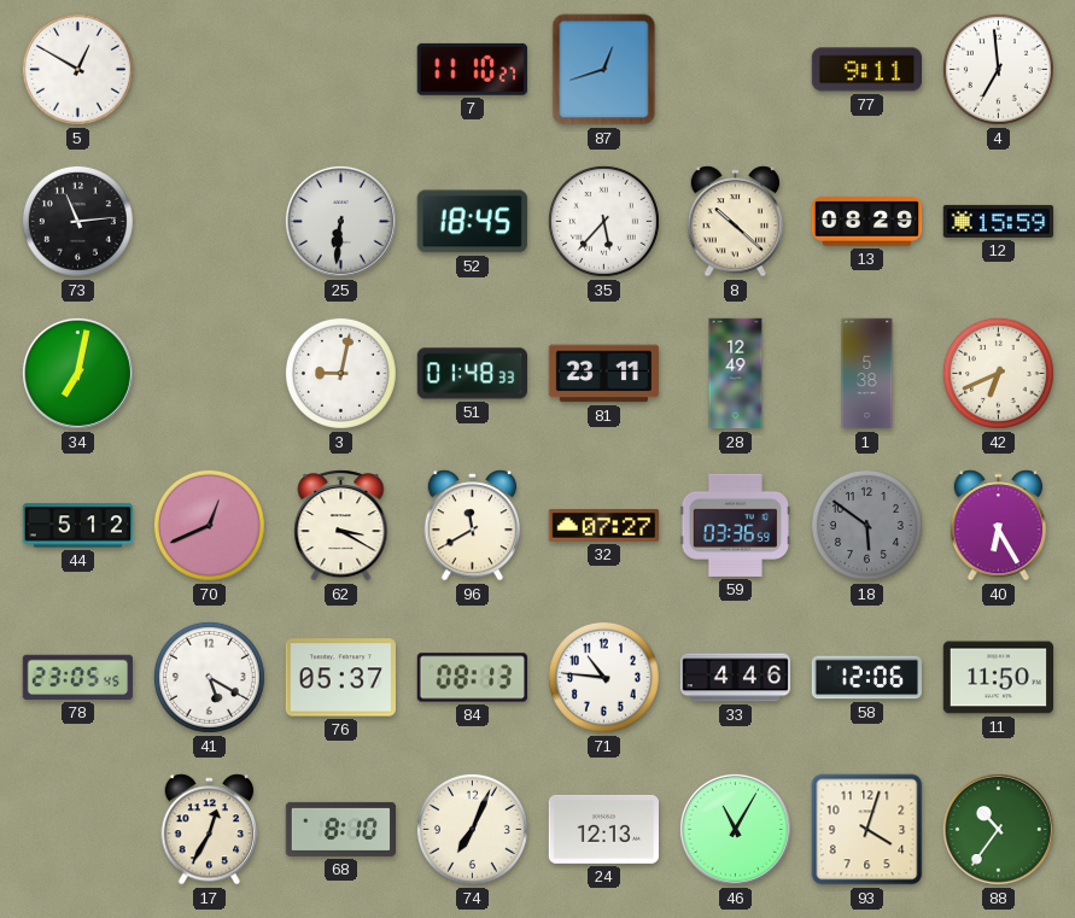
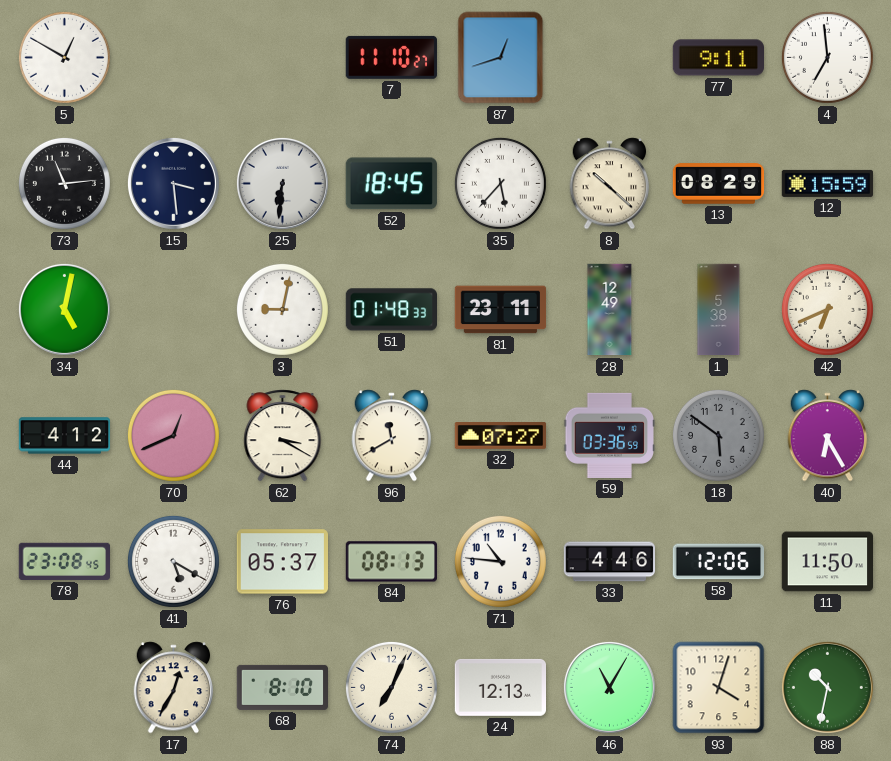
15: none -> 3:29
34: 7:02 -> 5:02
44: 5:12 -> 4:12
78: 23:05 -> 23:08
88: 10:36 -> 10:32
